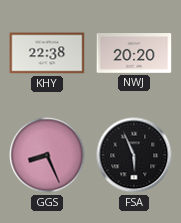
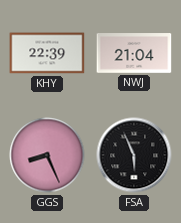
KHY: 22:38 -> 22:39
NWJ: 20:20 -> 21:04
